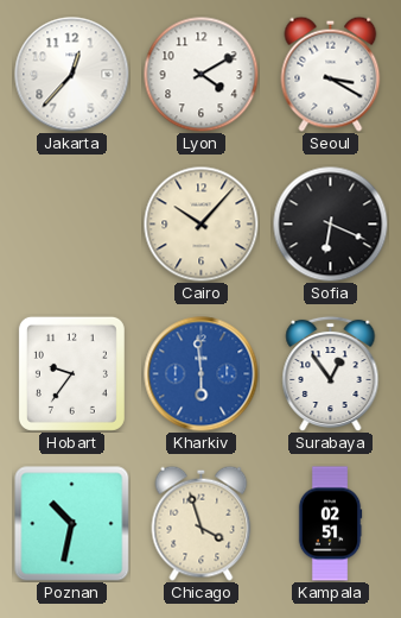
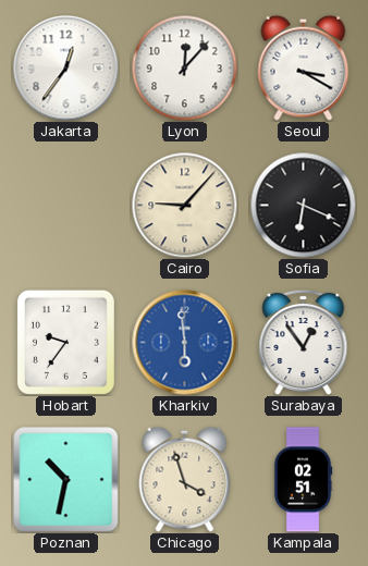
Jakarta: 12:37 -> 12:36
Lyon: 4:10 -> 12:07
Cairo: 10:07 -> 9:07
